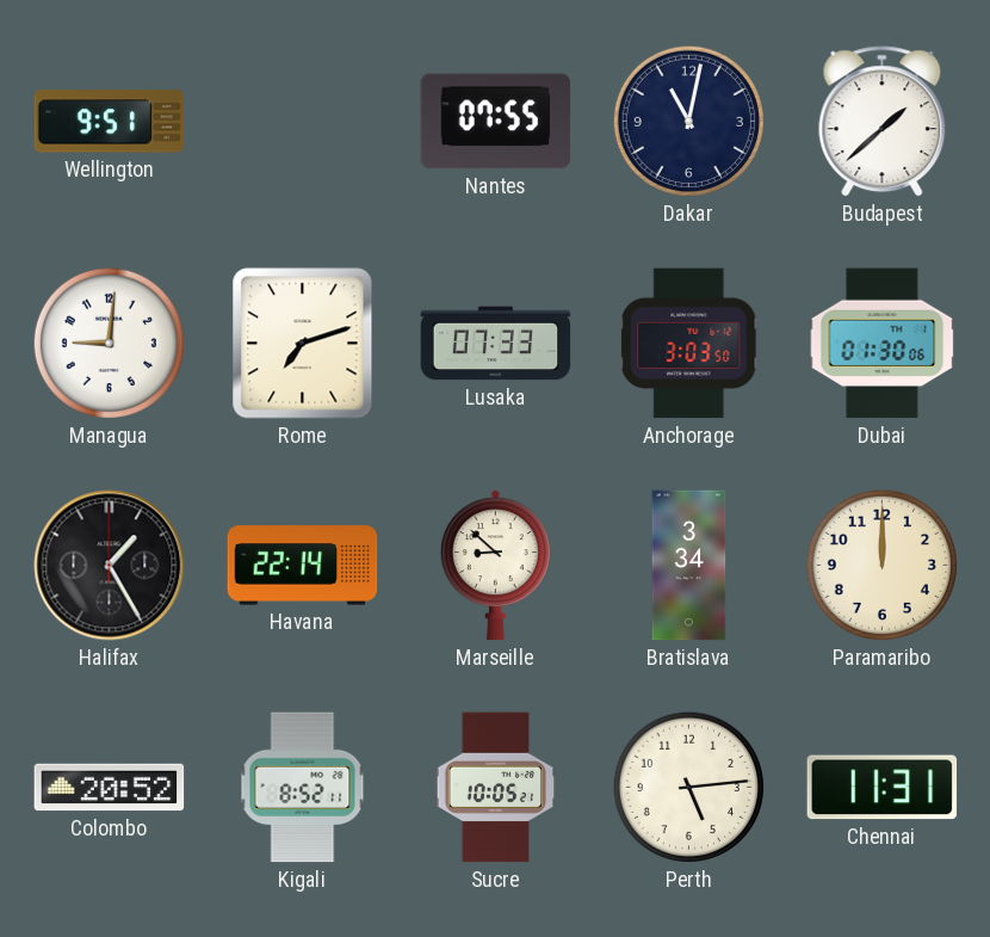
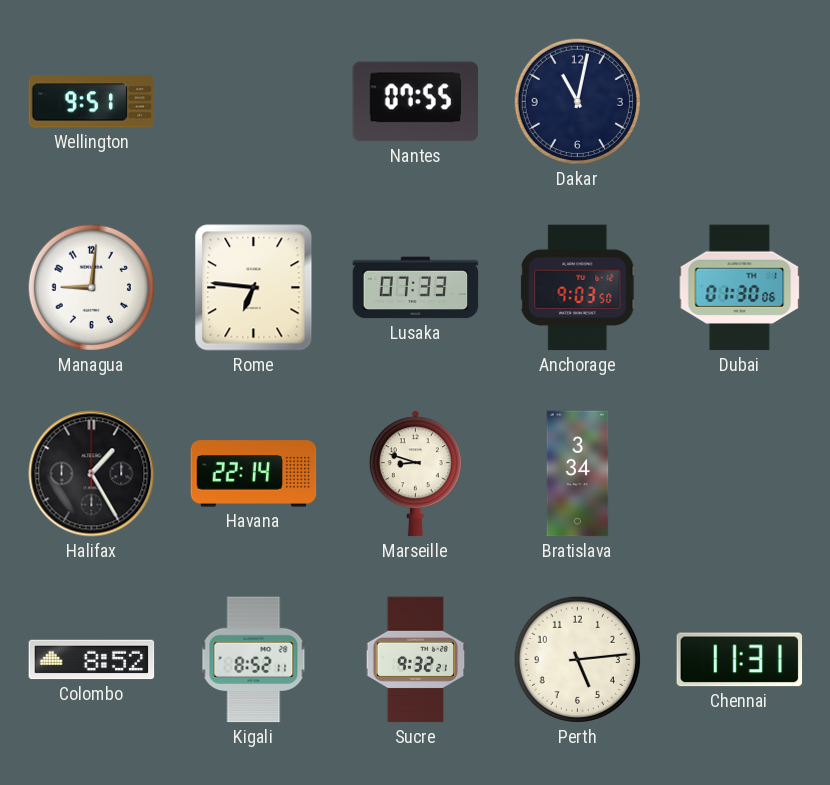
Budapest: 1:38 -> none
Rome: 7:12 -> 6:46
Anchorage: 3:03 -> 9:03
Marseille: 8:52 -> 8:48
Paramaribo: 12:00 -> none
Colombo: 20:52 -> 8:52
Sucre: 10:05 -> 9:32
